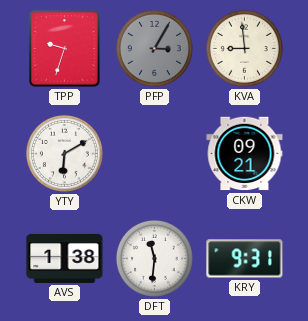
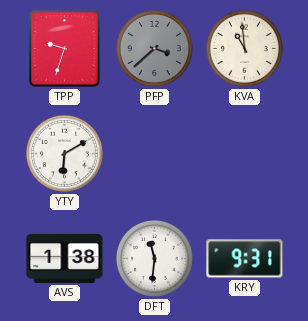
PFP: 3:05 -> 3:38
KVA: 8:59 -> 10:59
CKW: 09:21 -> none
